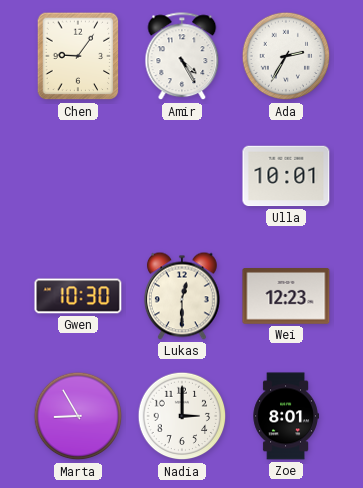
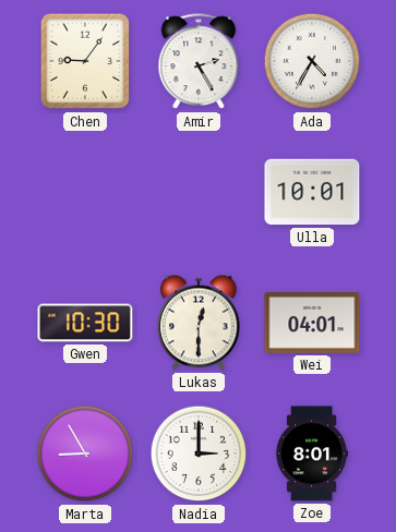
Amir: 4:25 -> 2:25
Ada: 2:35 -> 4:35
Wei: 12:23 -> 04:01
